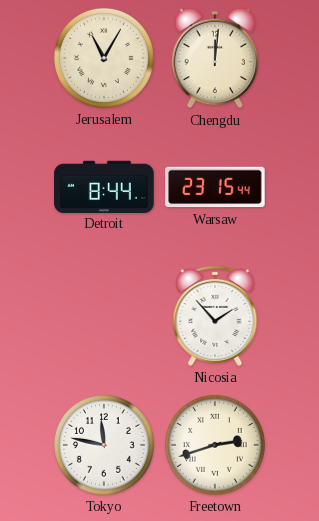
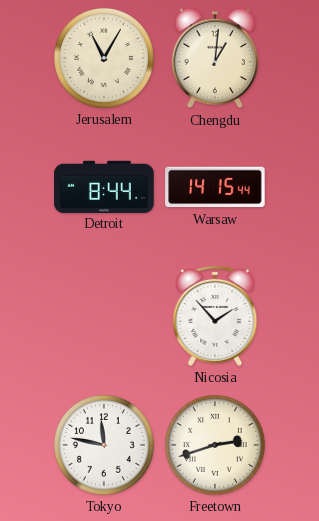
Chengdu: 12:01 -> 1:01
Warsaw: 23:15 -> 14:15
